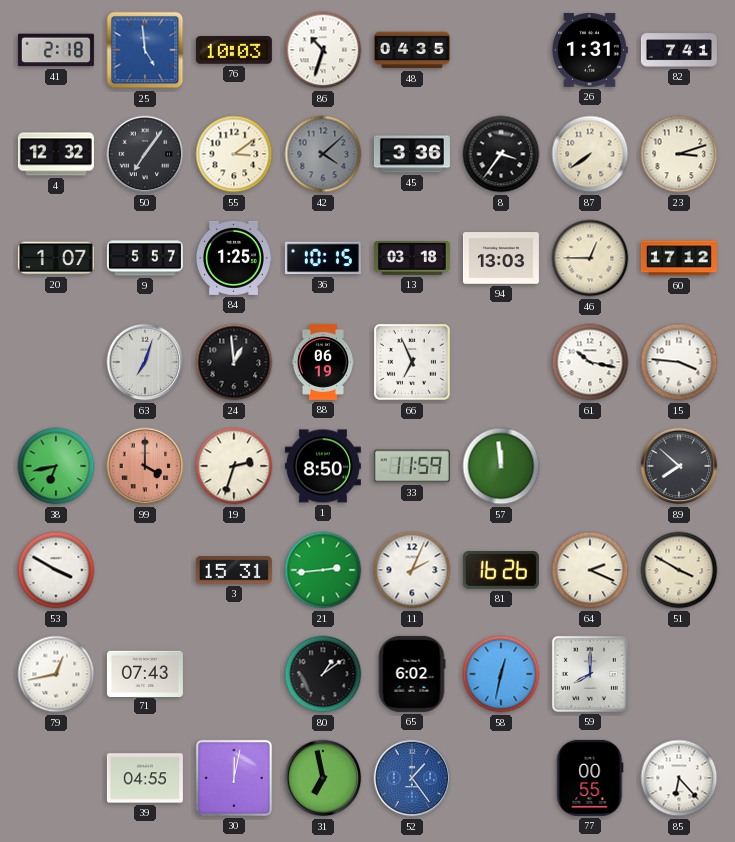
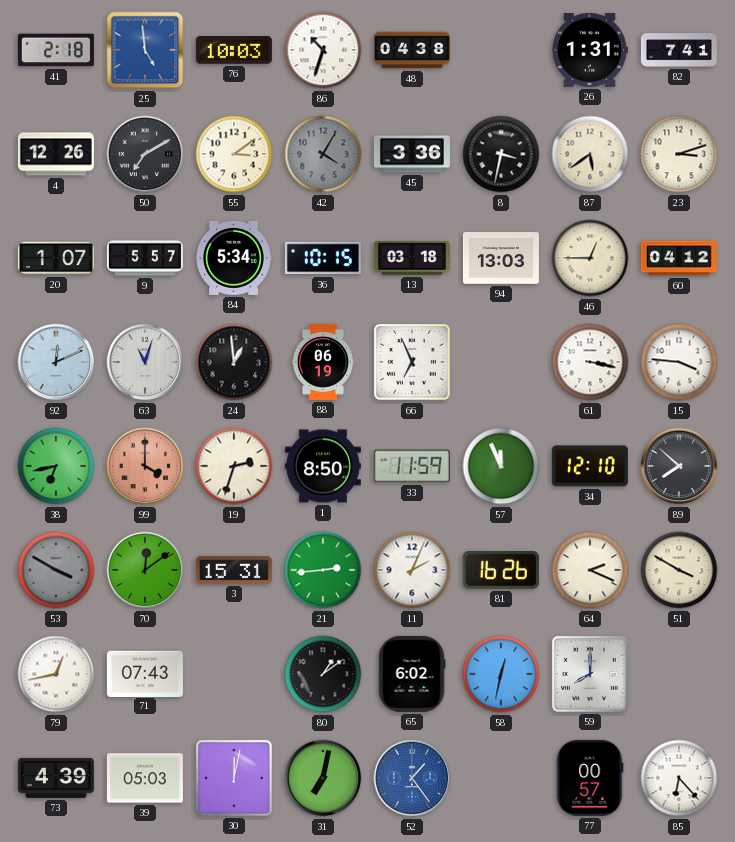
48: 04:35 -> 04:38
4: 12:32 -> 12:26
50: 7:06 -> 7:10
42: 4:08 -> 4:05
8: 3:36 -> 3:32
87: 7:39 -> 5:39
84: 1:25 -> 5:34
60: 17:12 -> 04:12
92: none -> 12:11
63: 7:03 -> 11:03
61: 10:17 -> 3:17
57: 11:59 -> 11:56
34: none -> 12:10
53 dial: white -> grey
70: none -> 12:09
73: none -> 4:39
39: 04:55 -> 05:03
31: 6:58 -> 7:02
77: 00:55 -> 00:57
